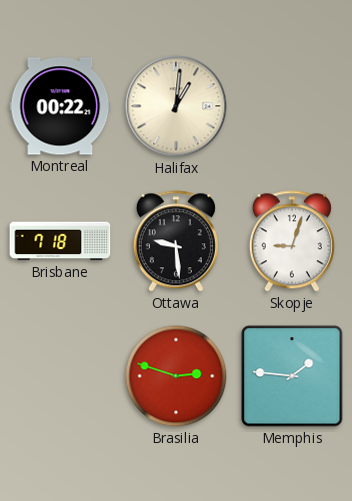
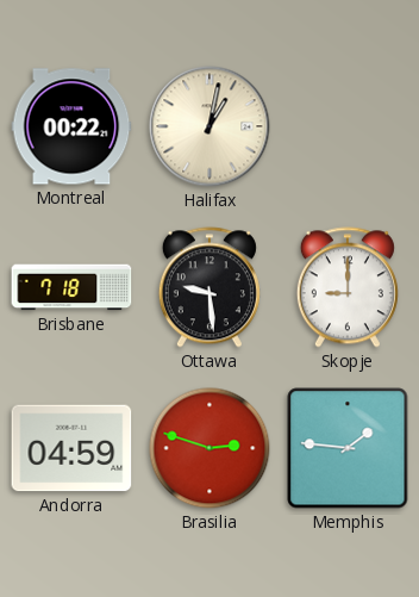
Halifax: 1:01 -> 1:02
Skopje: 9:03 -> 9:00
Andorra: none -> 04:59
